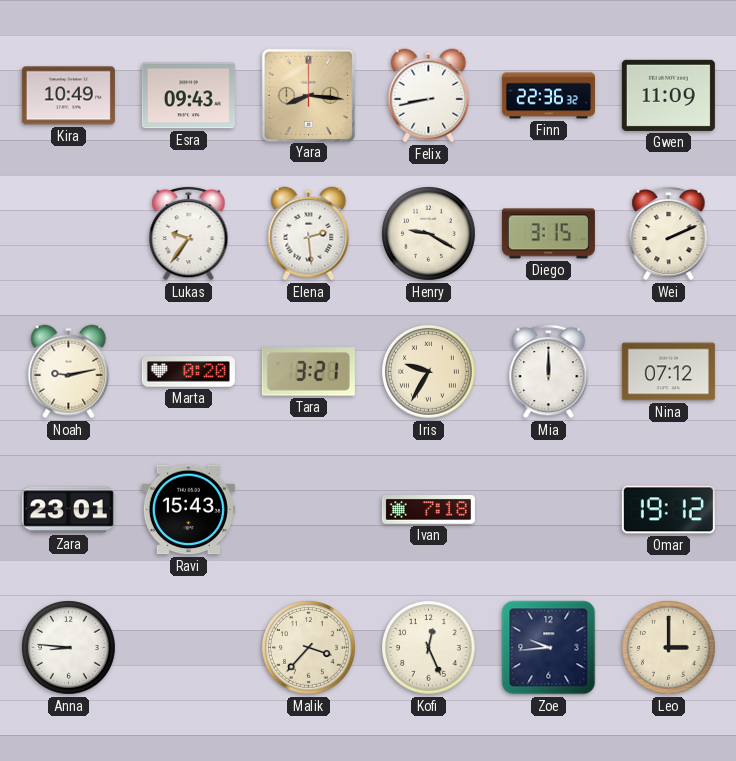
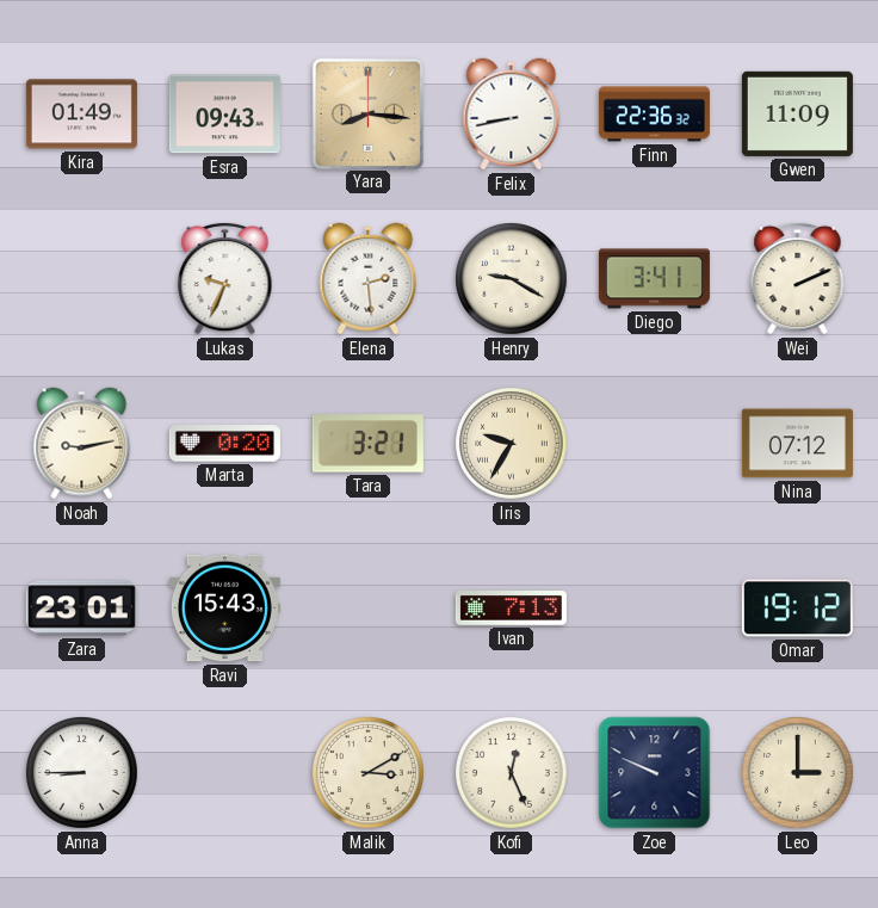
Kira: 10:49 -> 01:49
Lukas: 9:36 -> 9:34
Diego: 3:15 -> 3:41
Mia: 12:00 -> none
Ivan: 7:18 -> 7:13
Anna: 8:46 -> 8:45
Malik: 3:37 -> 3:10
Zoe: 9:44 -> 9:49
